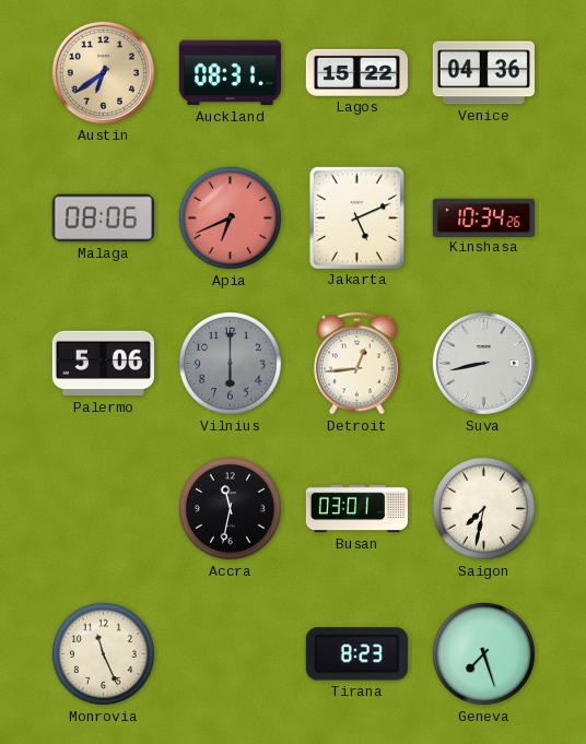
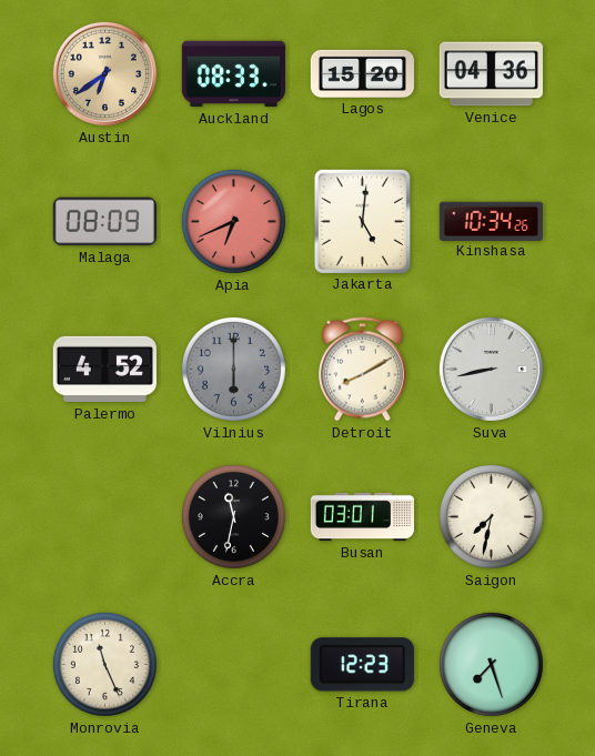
Auckland: 08:31 -> 08:33
Lagos: 15:22 -> 15:20
Malaga: 08:06 -> 08:09
Jakarta: 5:11 -> 5:01
Palermo: 5:06 -> 4:52
Detroit: 12:44 -> 8:10
Tirana: 8:23 -> 12:23
